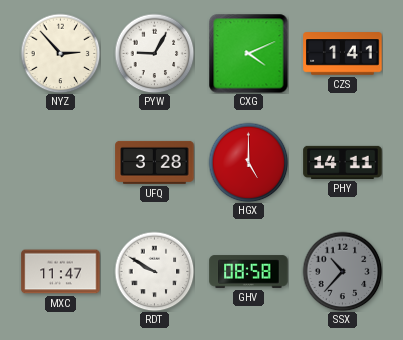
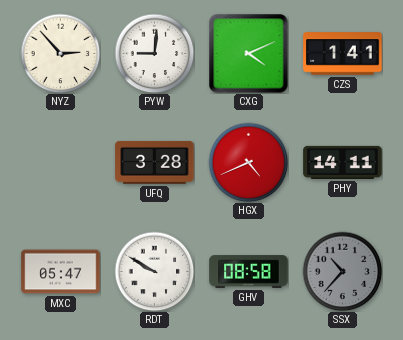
PYW: 9:05 -> 9:01
HGX: 5:00 -> 4:41
MXC: 11:47 -> 05:47
